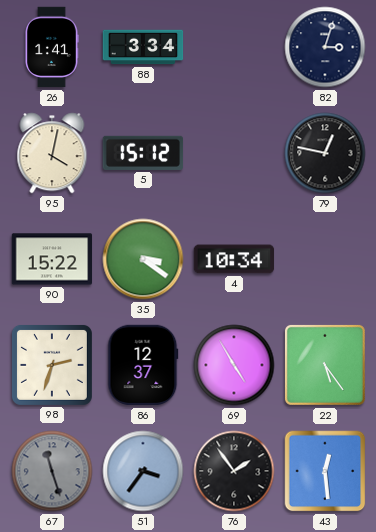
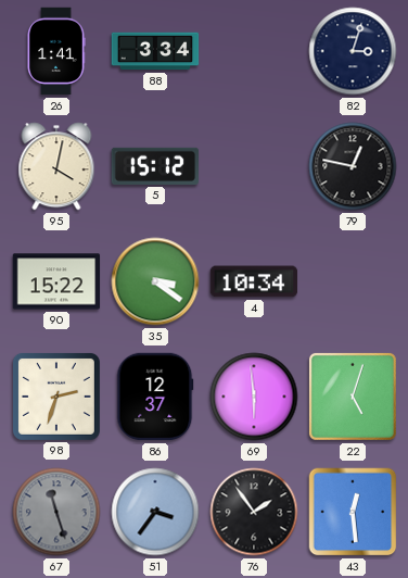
69: 4:55 -> 5:59
22: 5:24 -> 5:03
